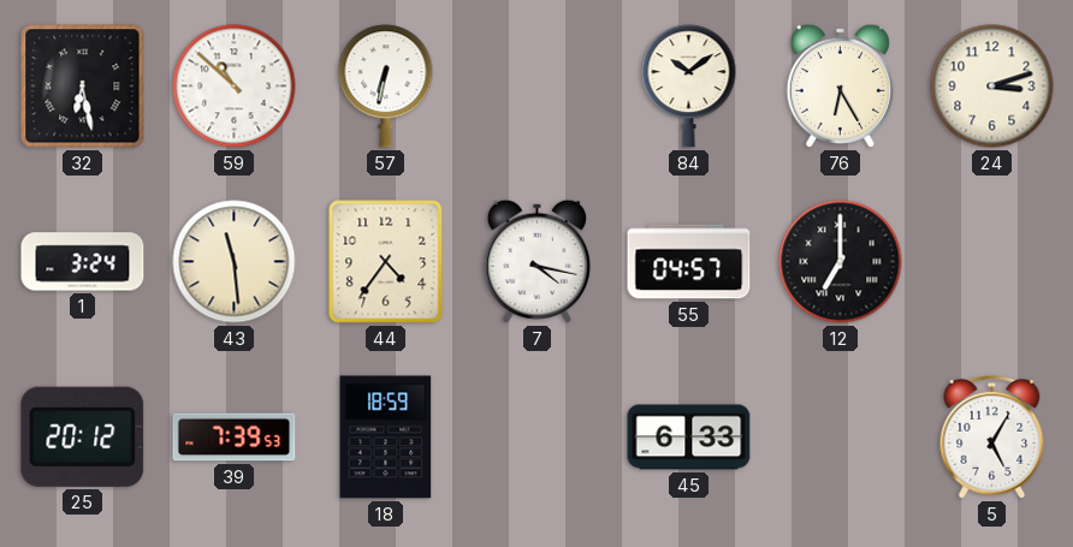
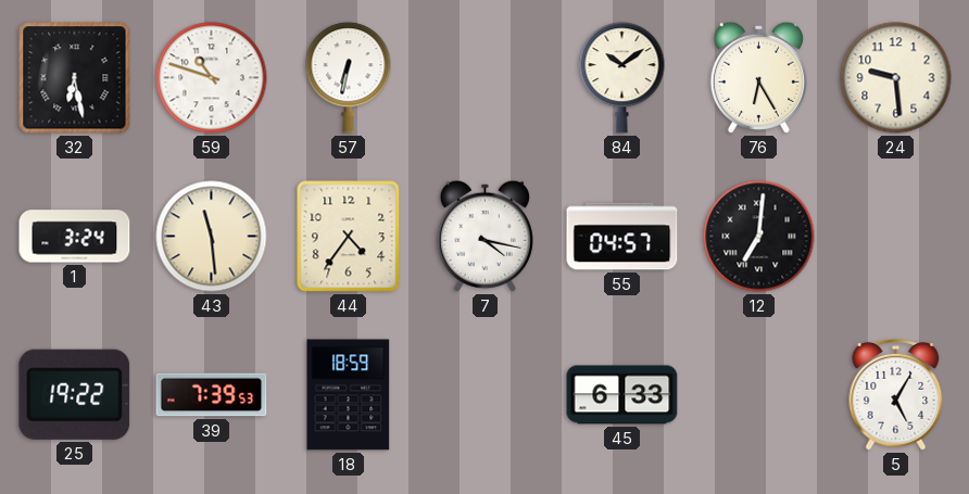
59: 10:52 -> 10:48
24: 3:12 -> 9:29
12: 7:00 -> 7:01
25: 20:12 -> 19:22
